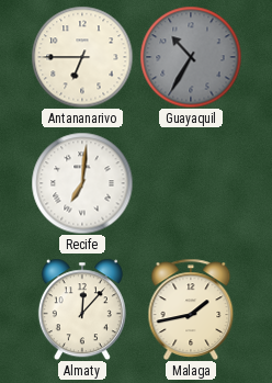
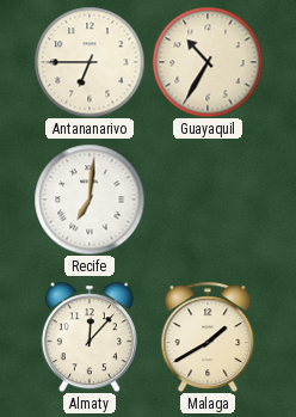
Guayaquil dial: grey -> cream
Malaga: 1:43 -> 1:40
